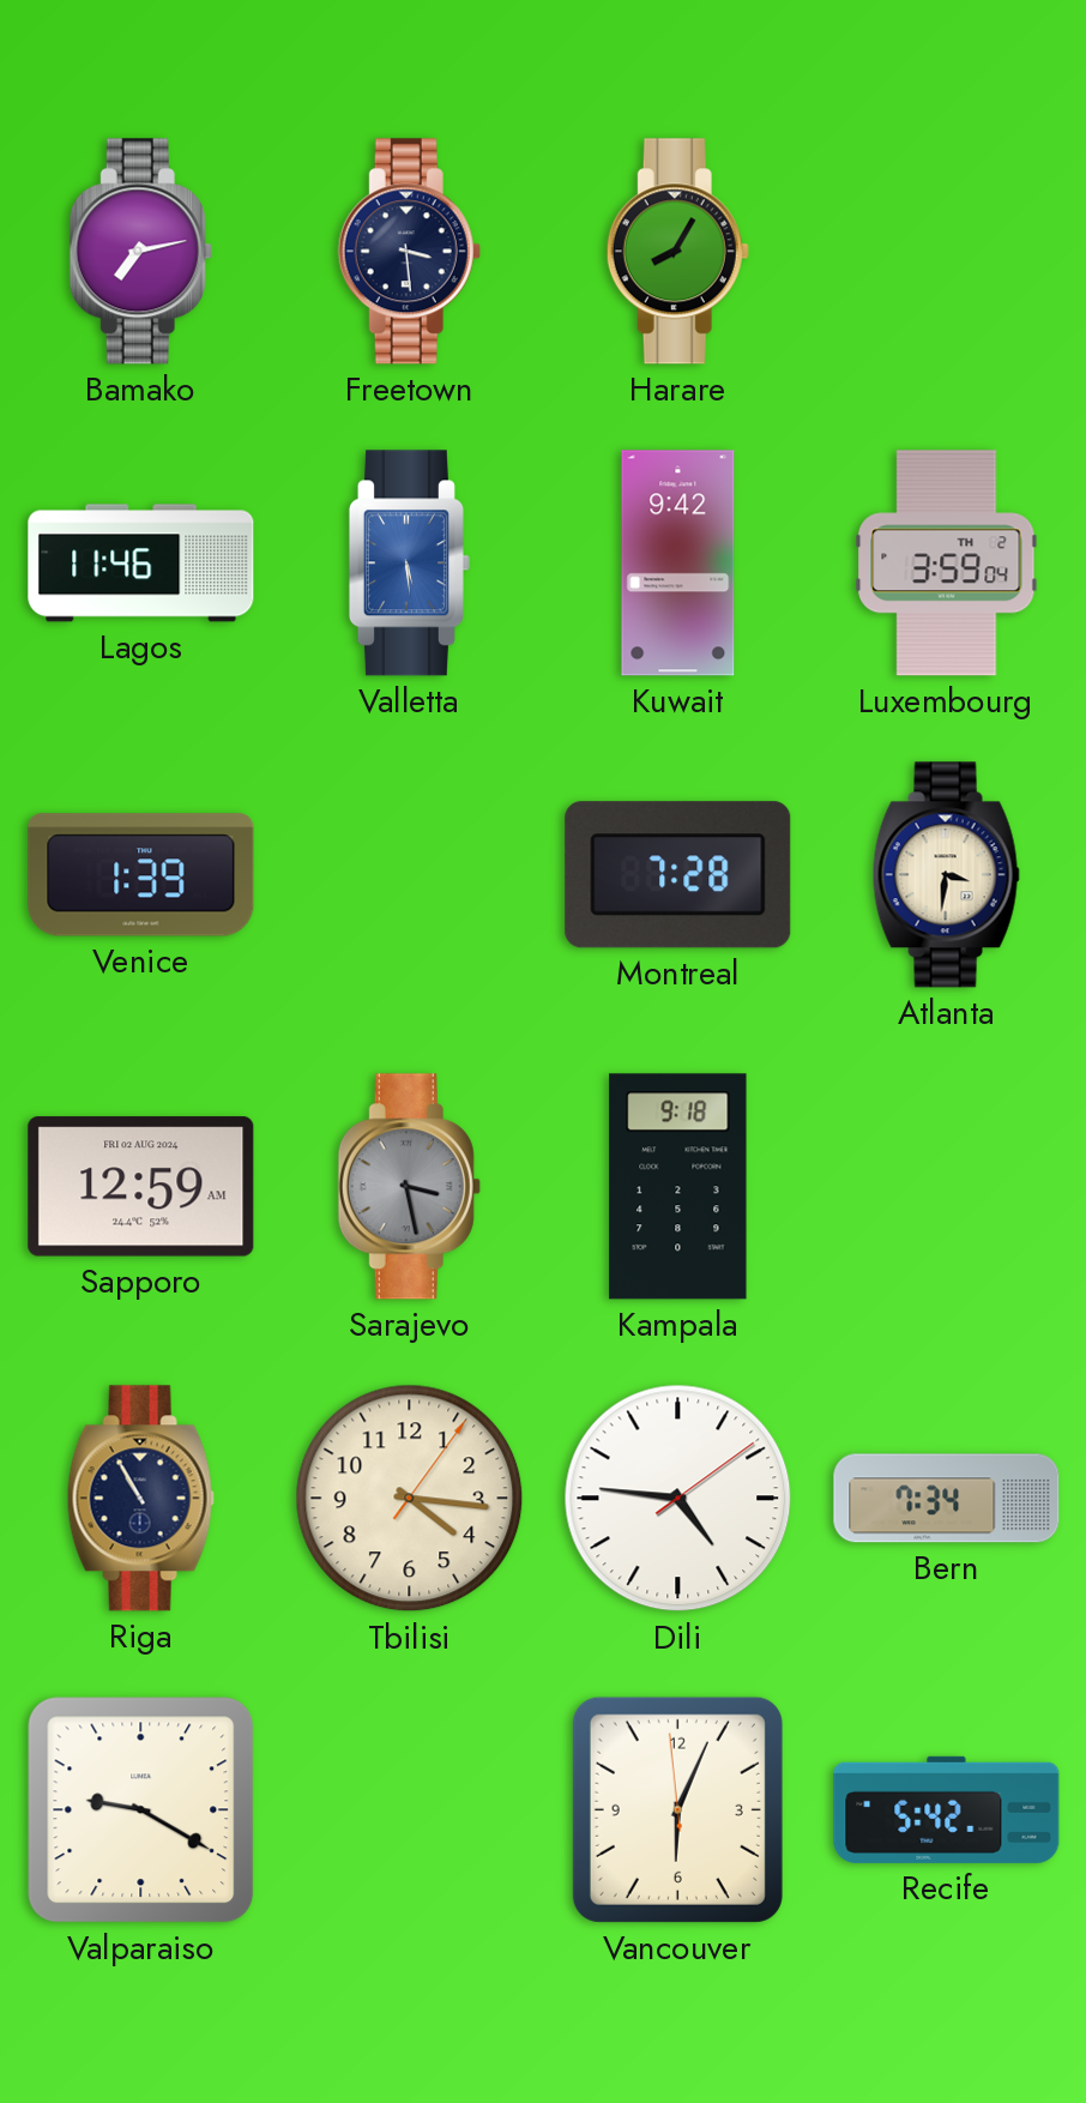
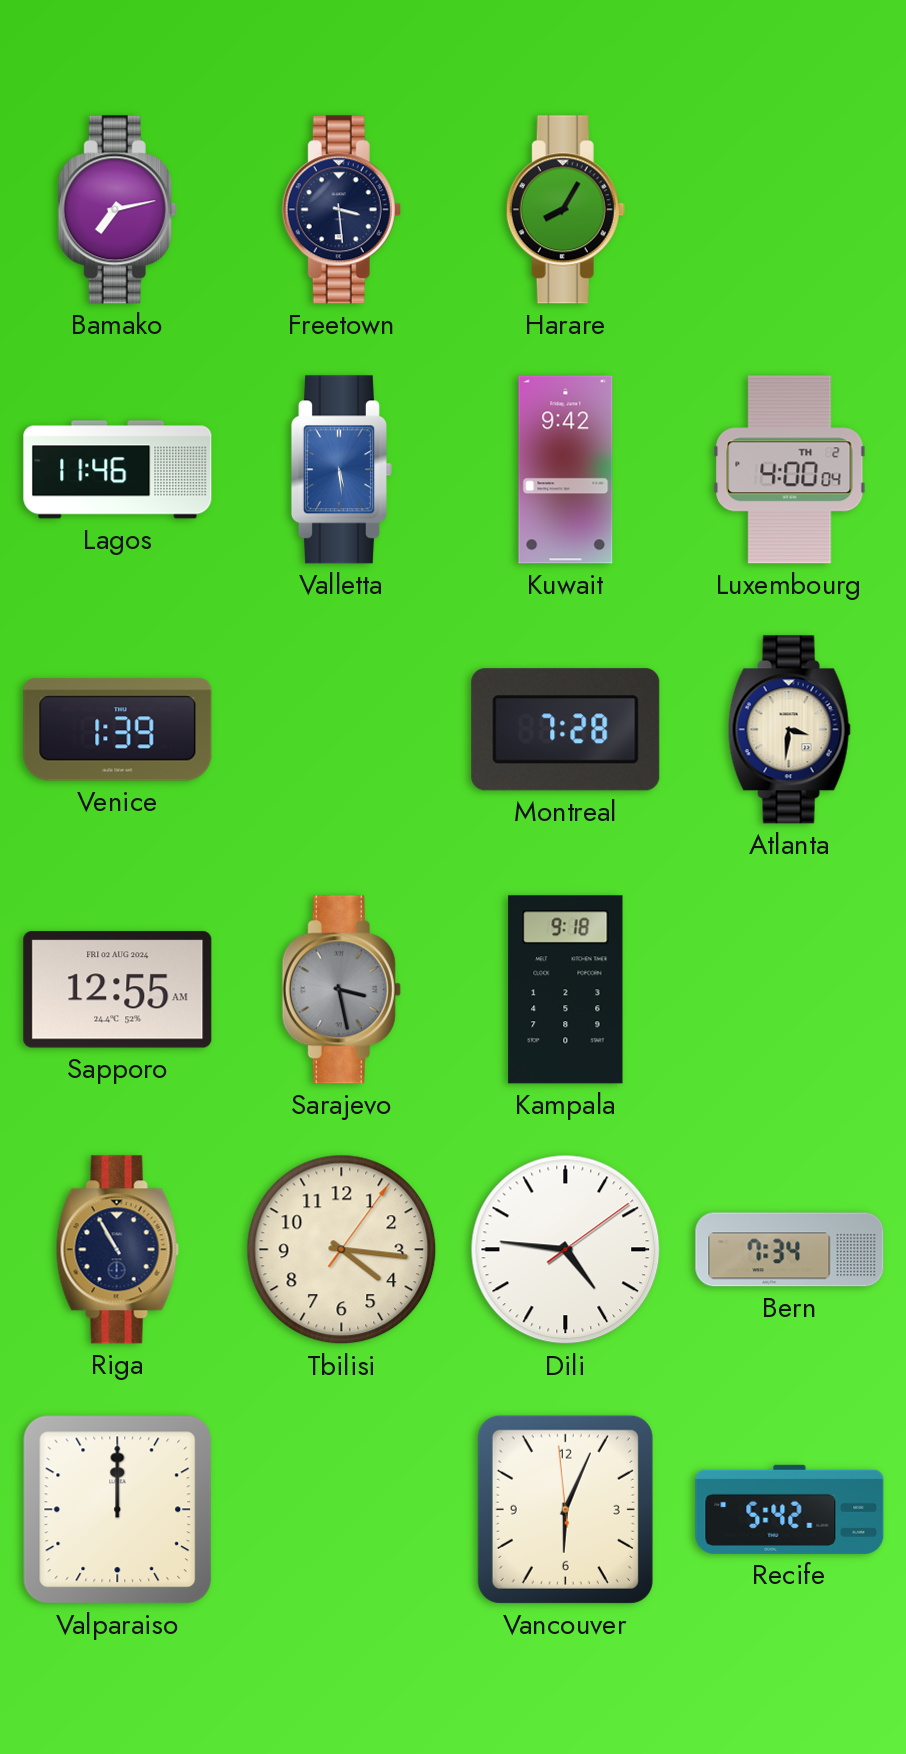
Luxembourg: 3:59 -> 4:00
Sapporo: 12:59 -> 12:55
Valparaiso: 9:20 -> 12:00
